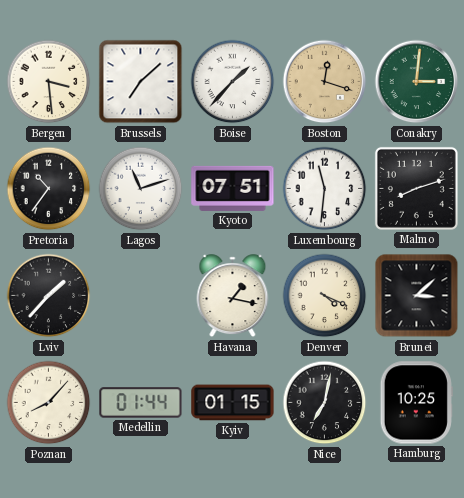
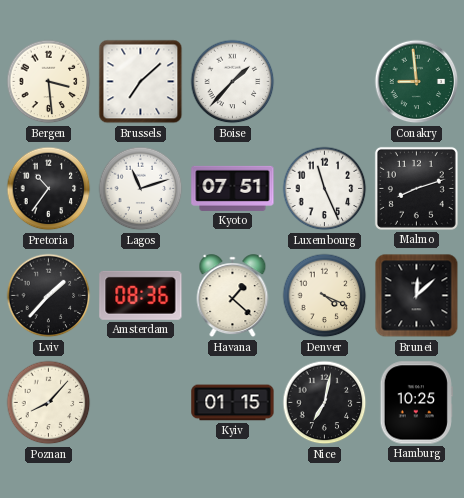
Boston: 12:18 -> none
Conakry: 3:01 -> 8:59
Luxembourg: 11:31 -> 11:26
Amsterdam: none -> 08:36
Havana: 1:17 -> 1:22
Brunei: 3:08 -> 12:08
Medellin: 01:44 -> none
